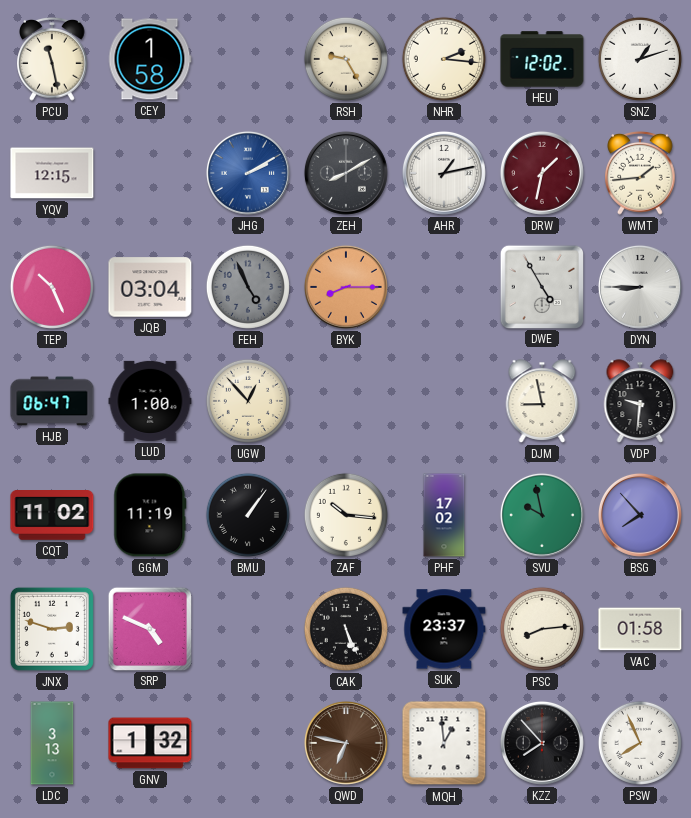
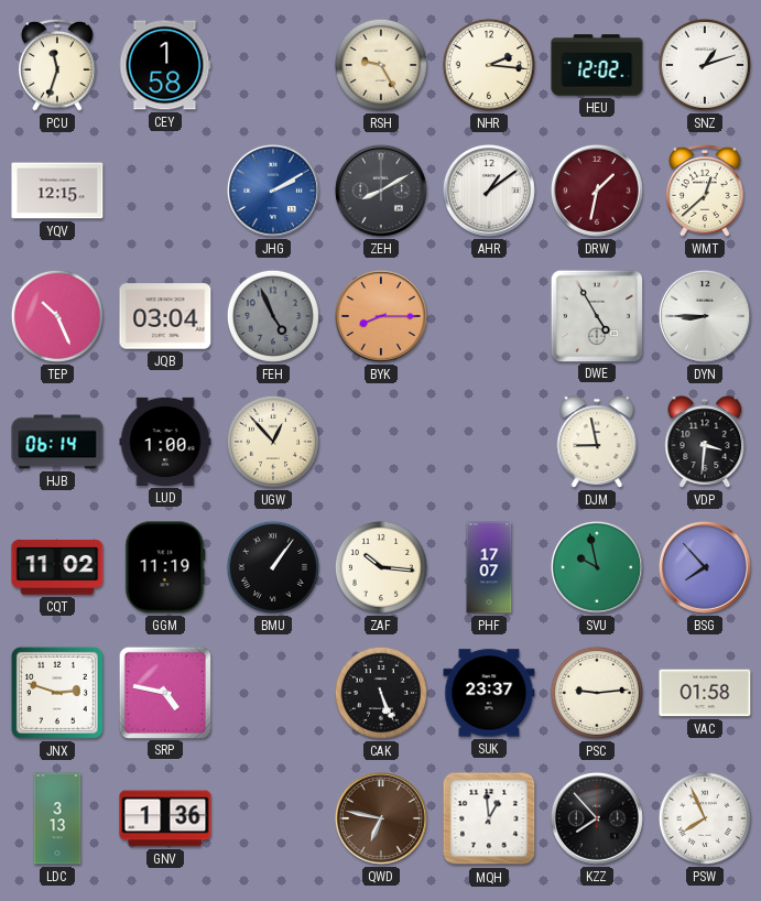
PCU: 11:28 -> 11:33
AHR: 1:13 -> 1:09
WMT: 1:44 -> 12:38
HJB: 06:47 -> 06:14
VDP: 9:31 -> 3:31
PHF: 17:02 -> 17:07
SRP: 4:49 -> 4:47
PSC: 8:14 -> 9:14
GNV: 1:32 -> 1:36
